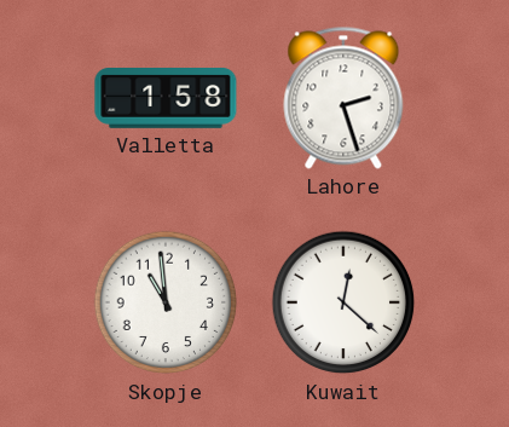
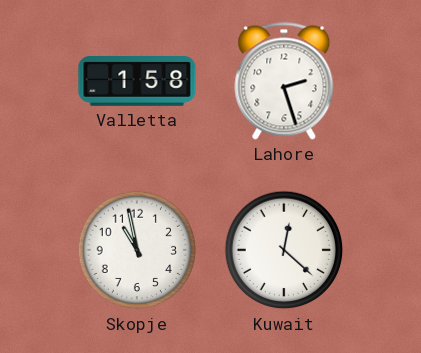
Skopje: 10:59 -> 10:58
